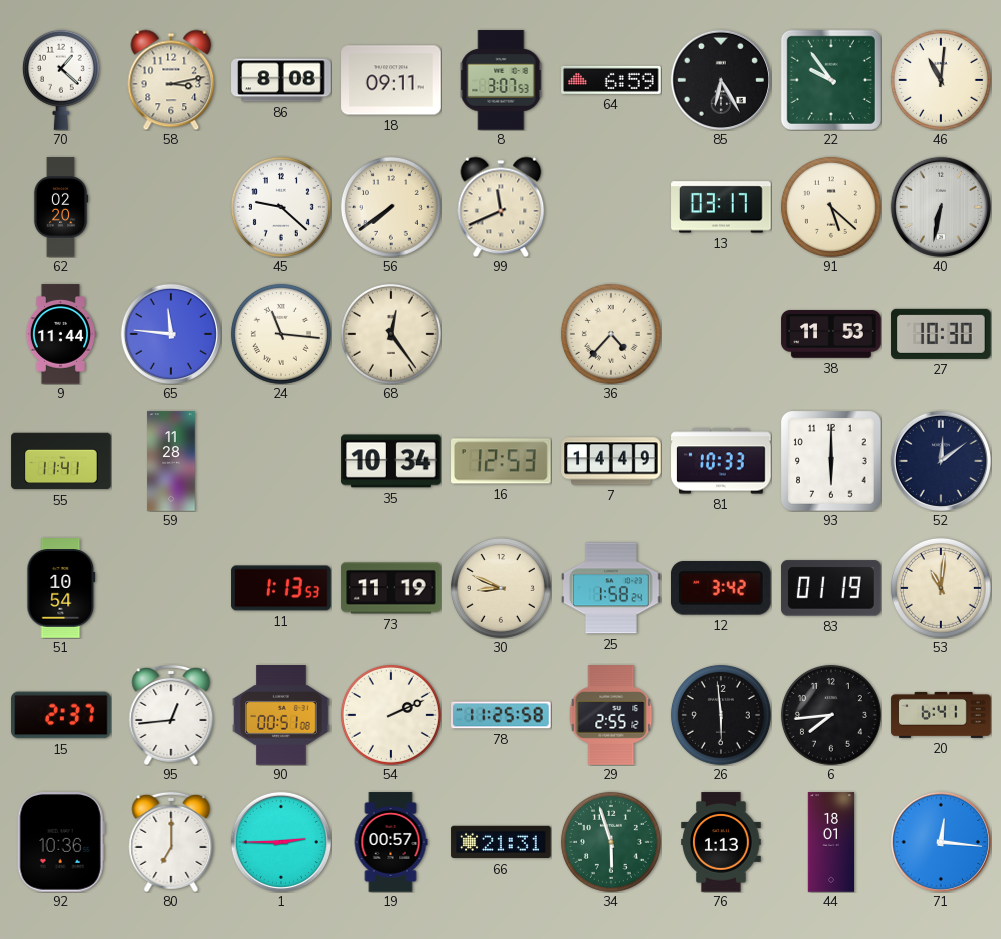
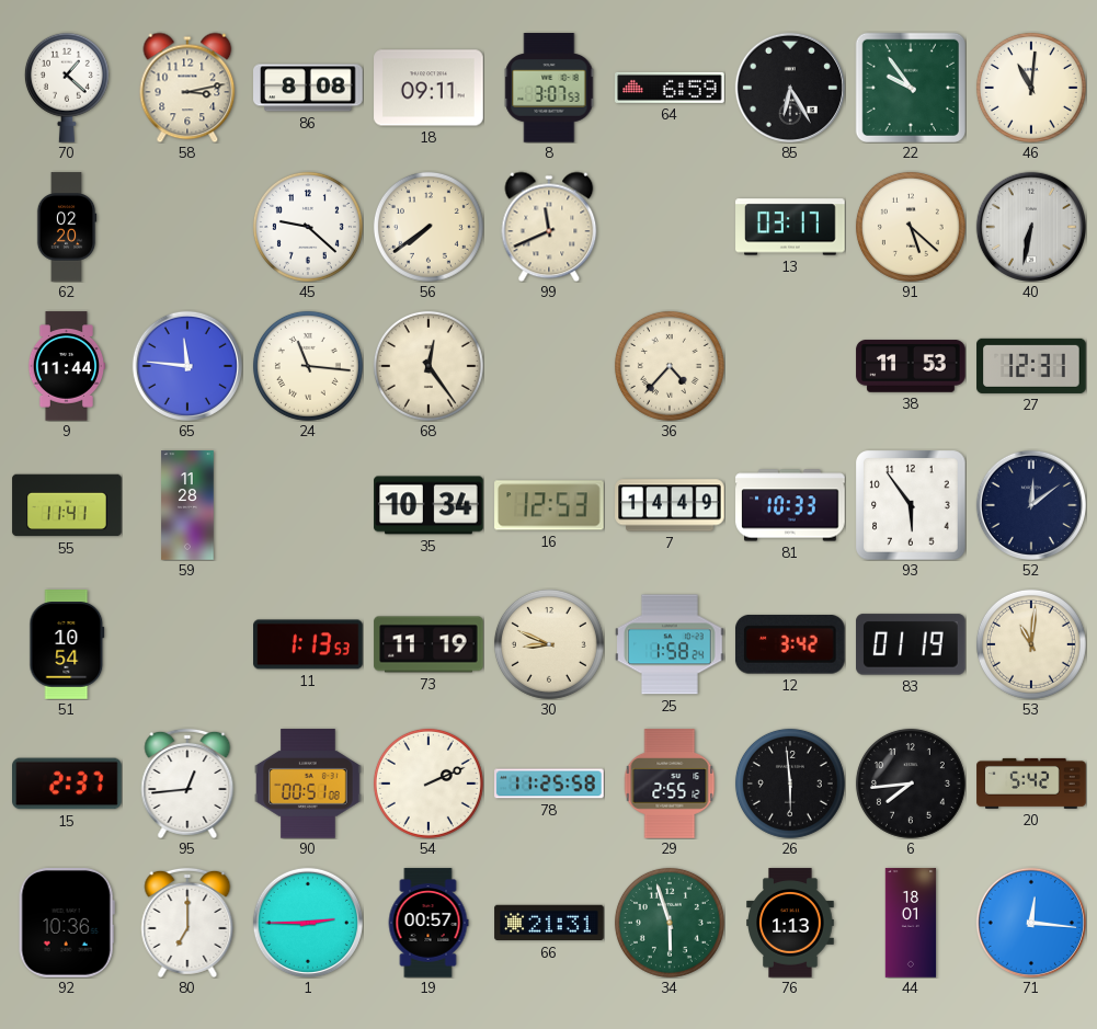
27: 10:30 -> 12:31
93: 6:00 -> 5:54
20: 6:41 -> 5:42
